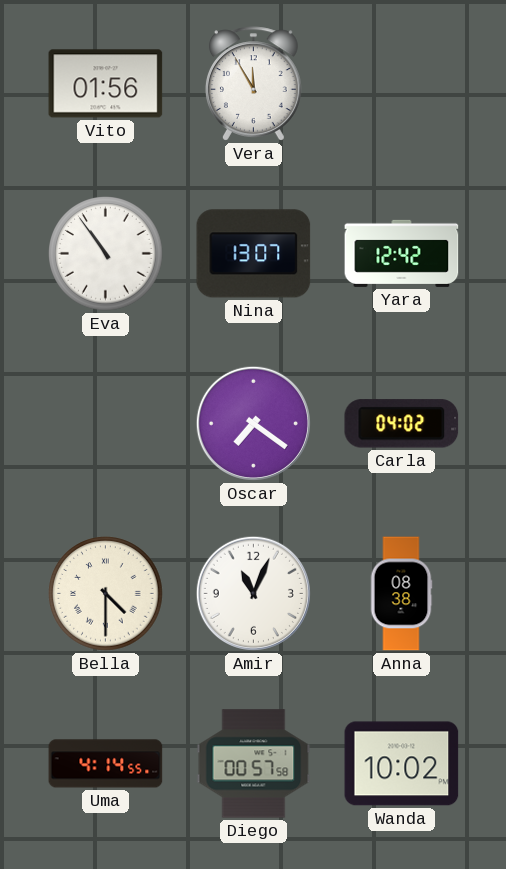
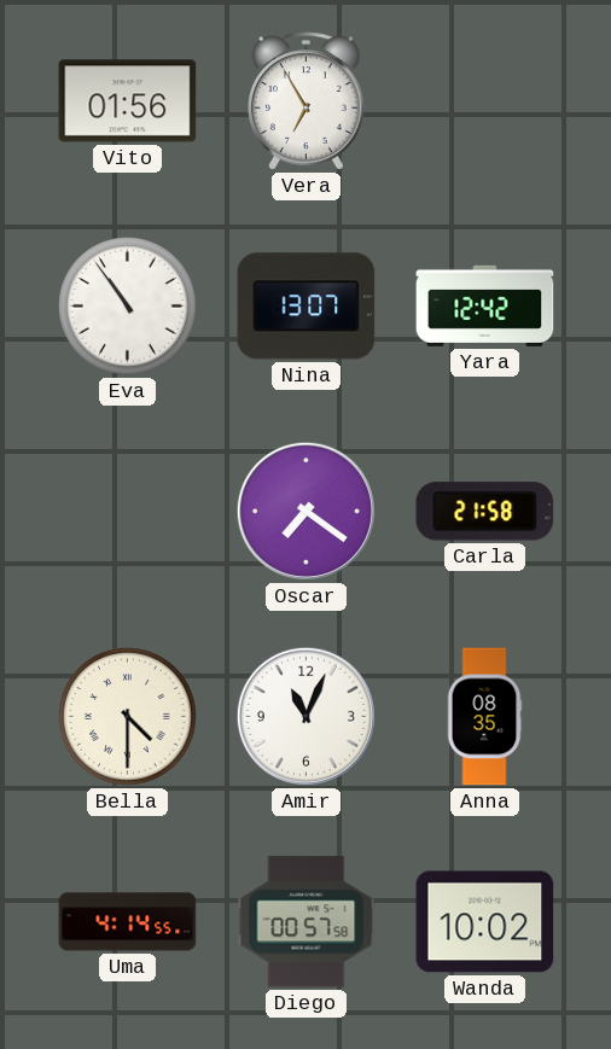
Vera: 11:55 -> 6:55
Carla: 04:02 -> 21:58
Anna: 08:38 -> 08:35
